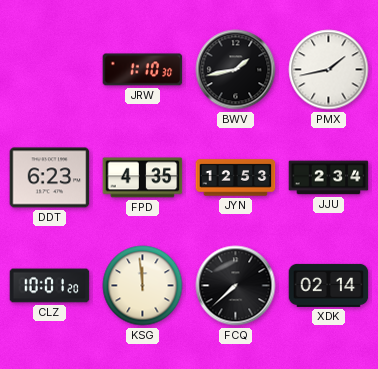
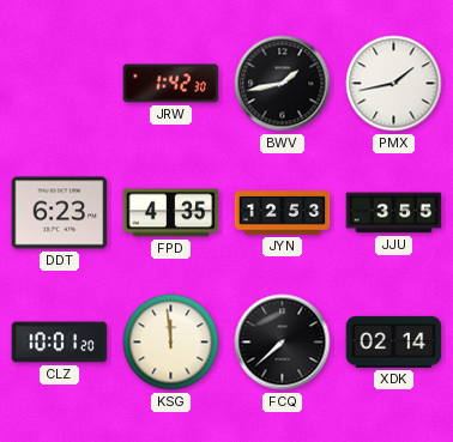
JRW: 1:10 -> 1:42
JJU: 2:34 -> 3:55
